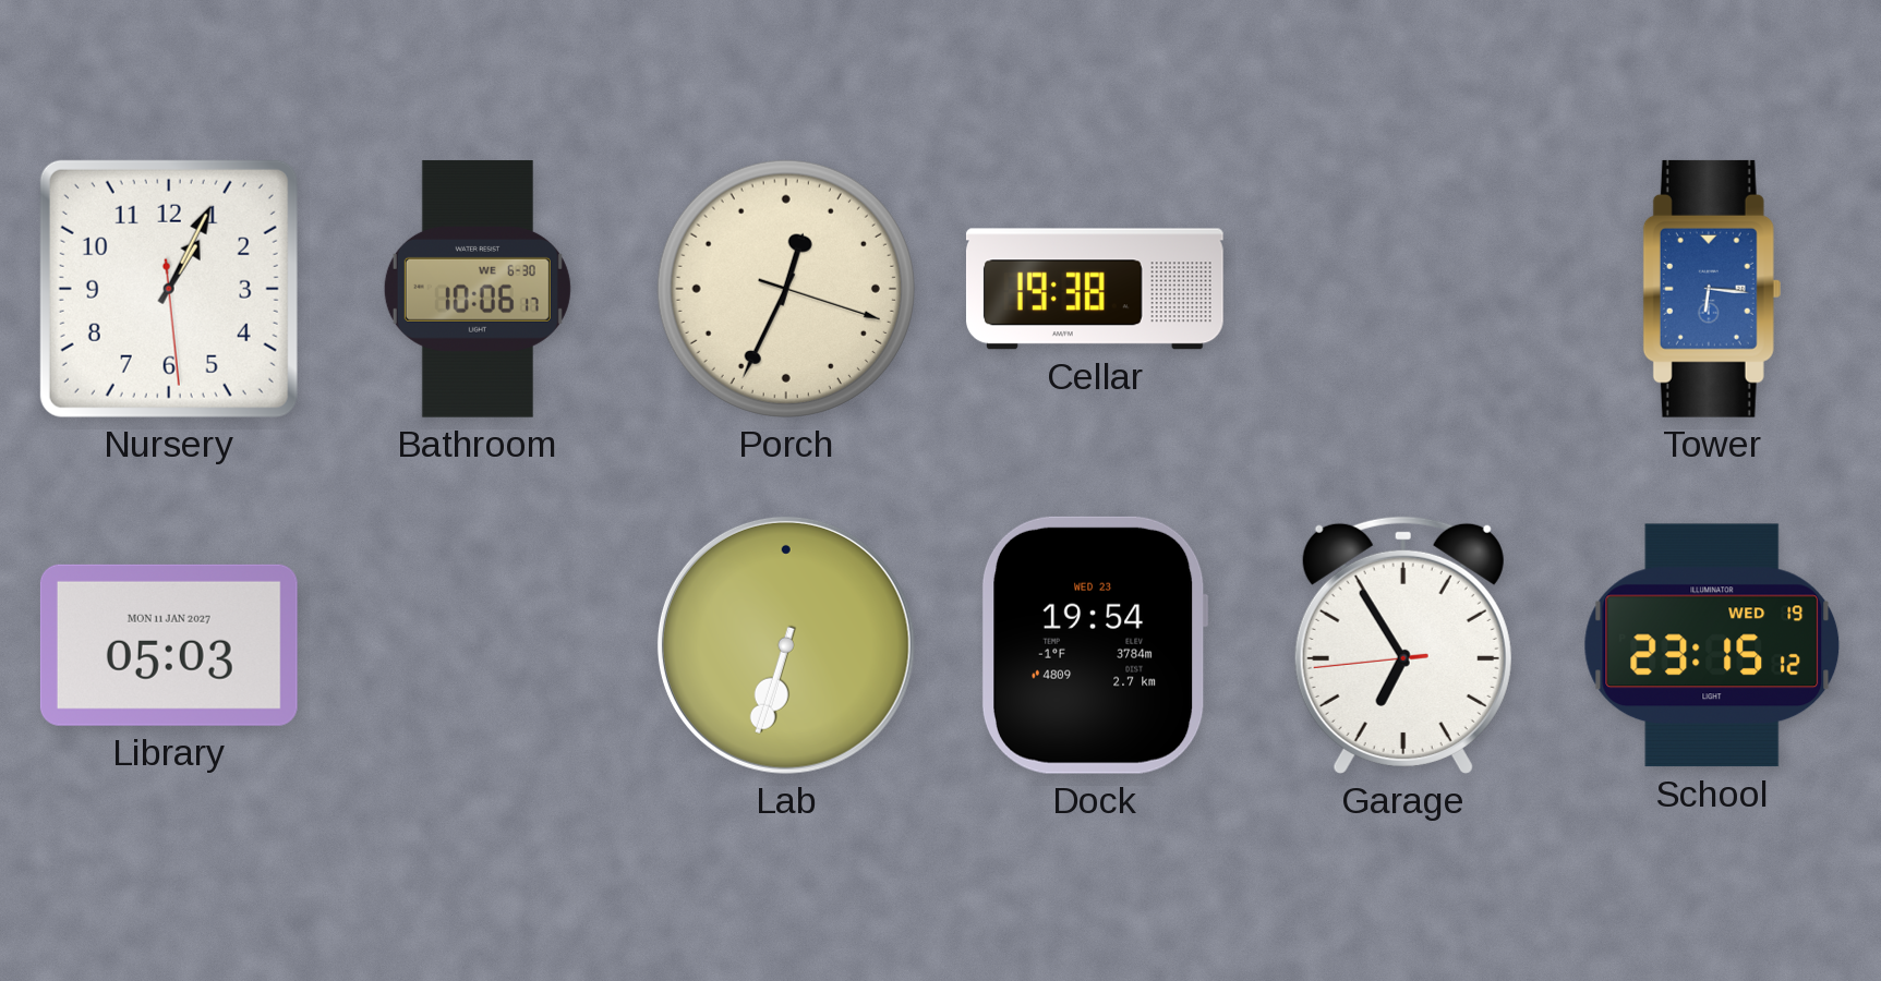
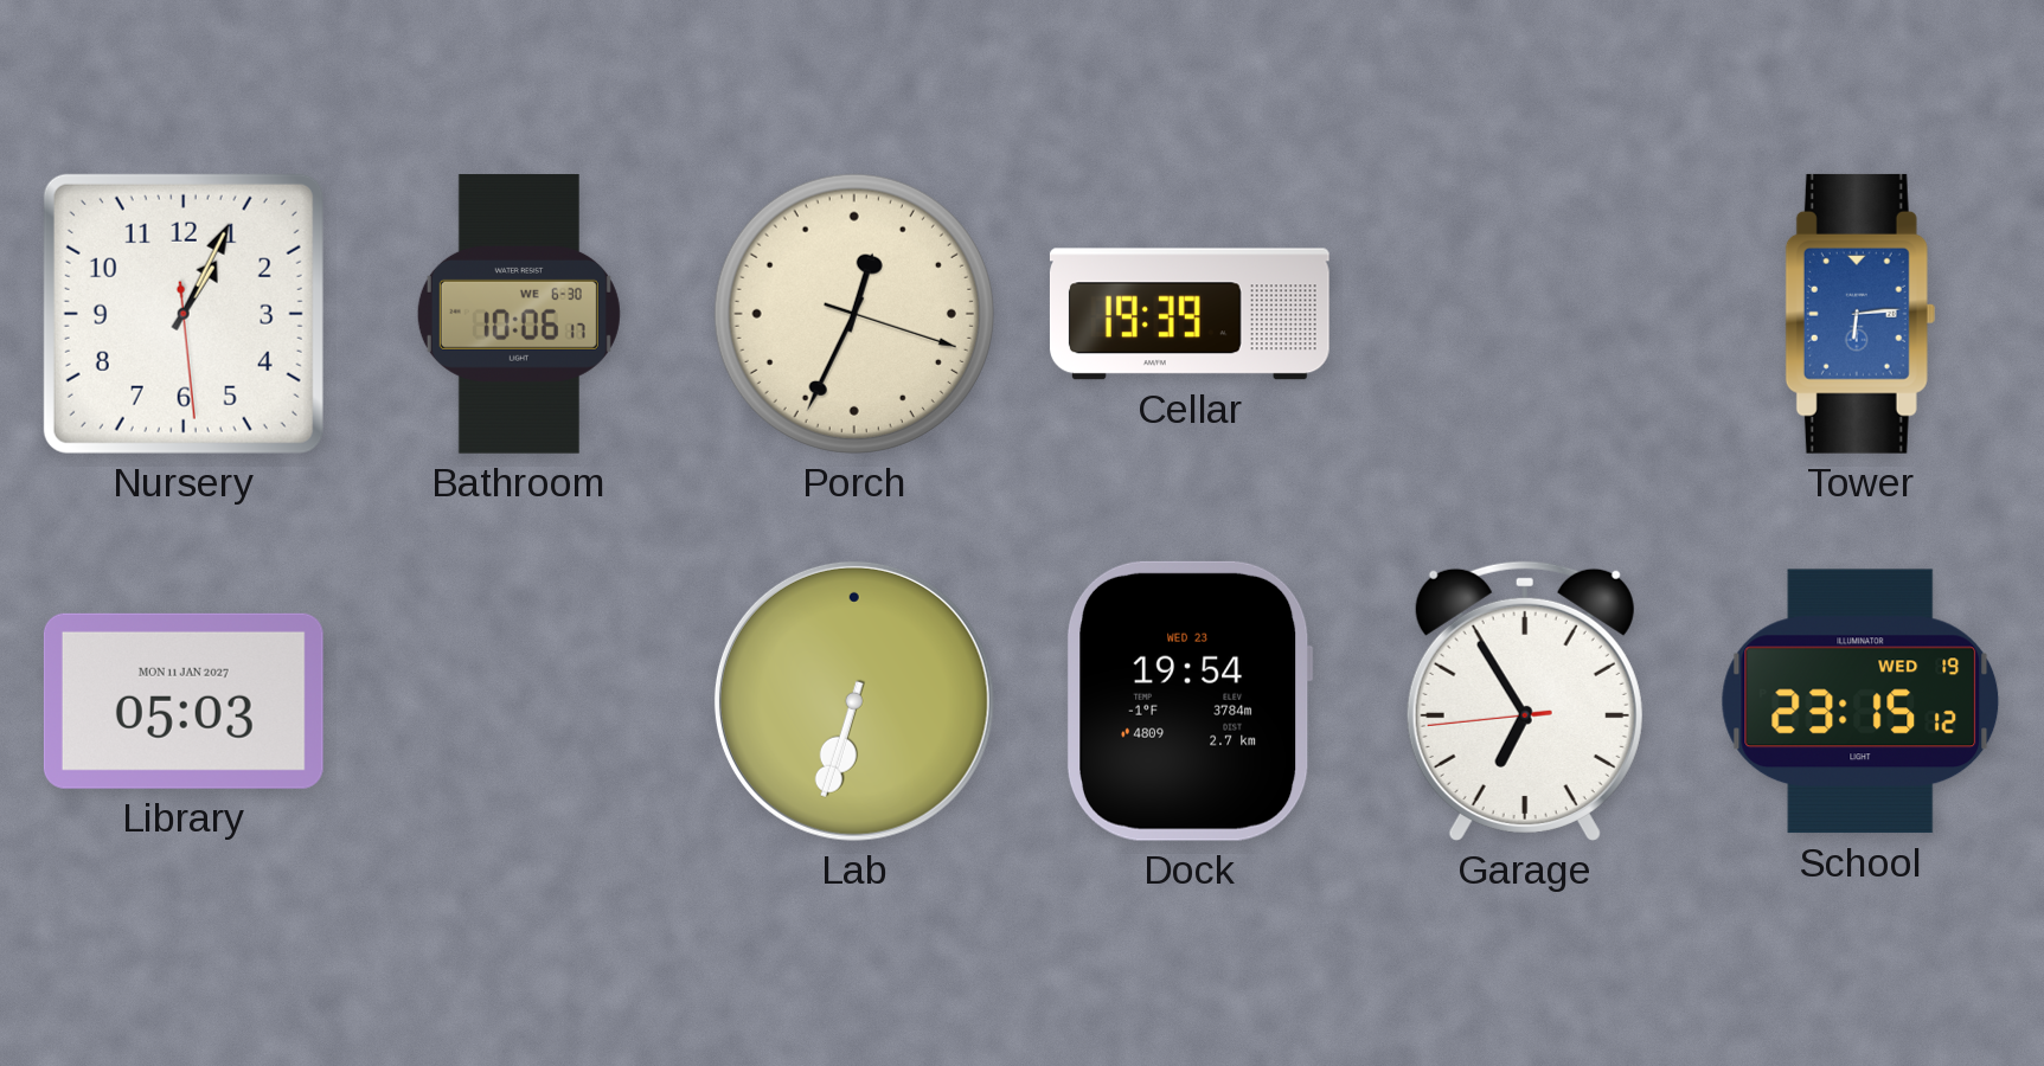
Cellar: 19:38 -> 19:39
Tower: 6:16 -> 6:14
